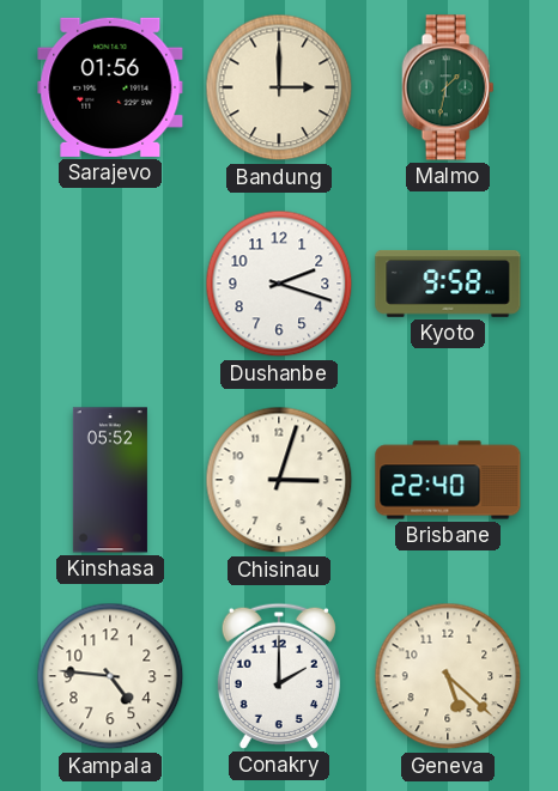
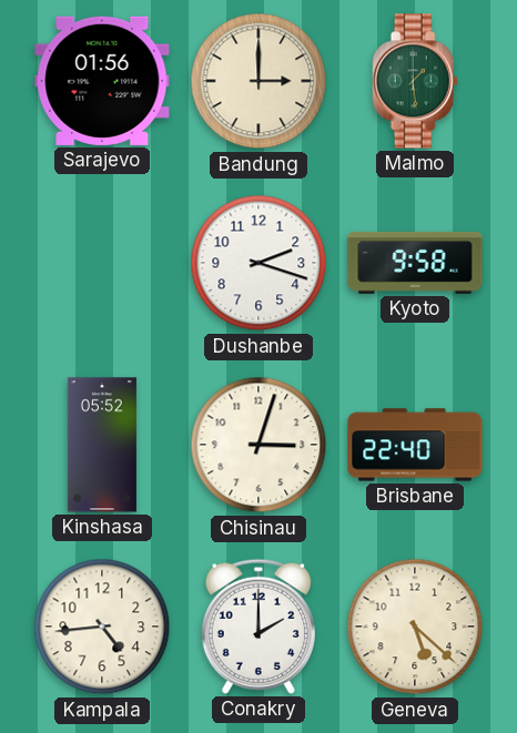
Malmo: 1:32 -> 1:29
Kampala: 4:46 -> 4:44
